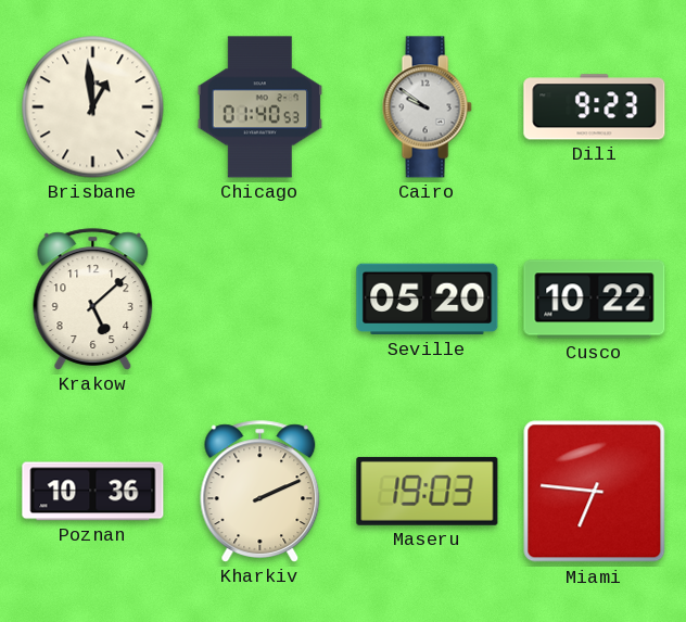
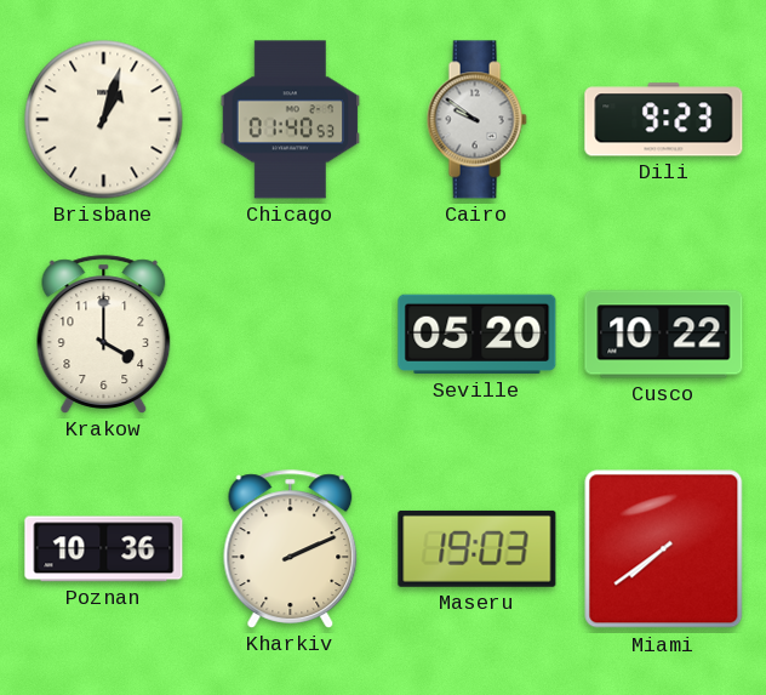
Brisbane: 12:59 -> 1:03
Krakow: 5:08 -> 4:00
Miami: 6:46 -> 7:39
